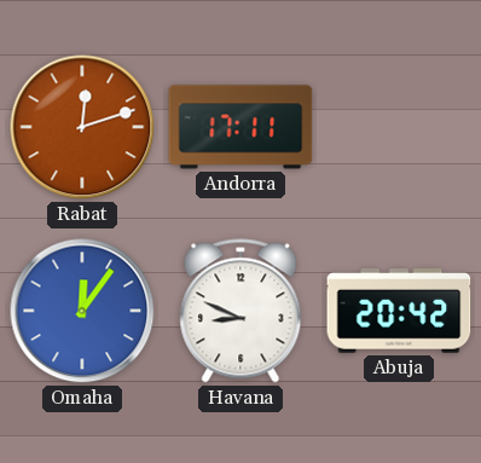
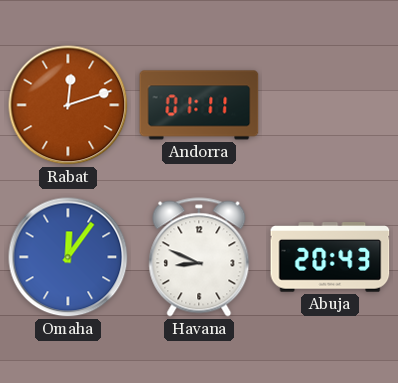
Andorra: 17:11 -> 01:11
Abuja: 20:42 -> 20:43
